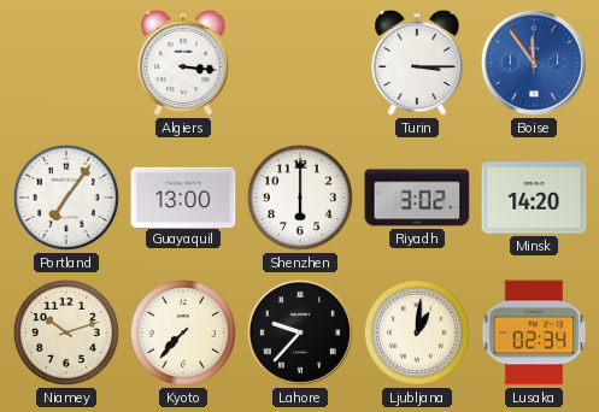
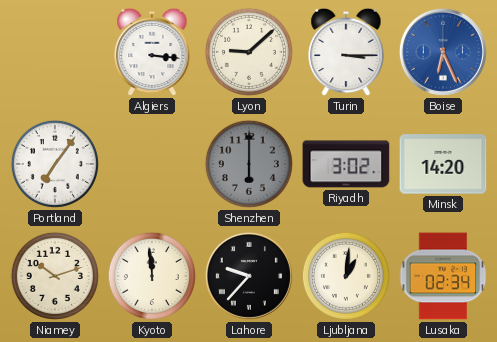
Lyon: none -> 9:08
Boise: 11:54 -> 6:26
Guayaquil: 13:00 -> none
Shenzhen dial: white -> grey
Kyoto: 7:37 -> 11:59
